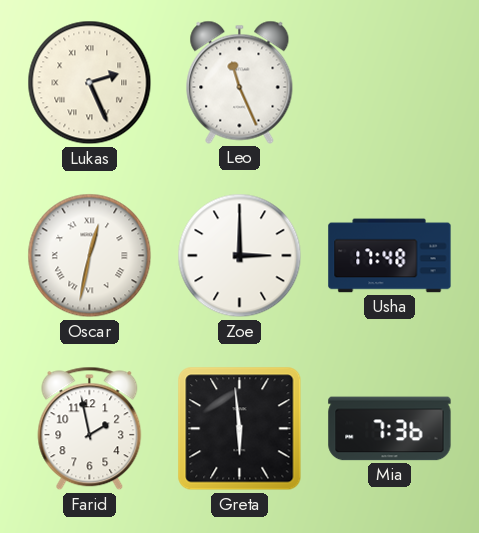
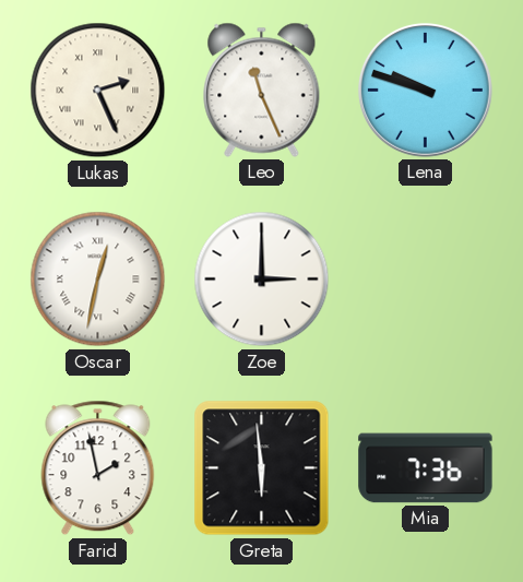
Lena: none -> 9:48
Usha: 17:48 -> none
